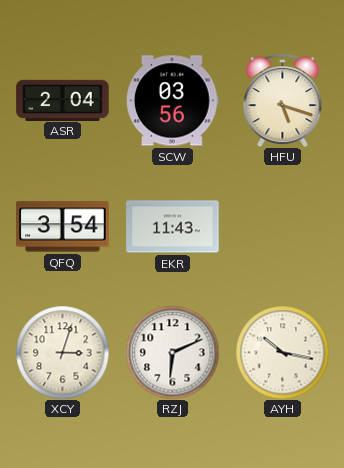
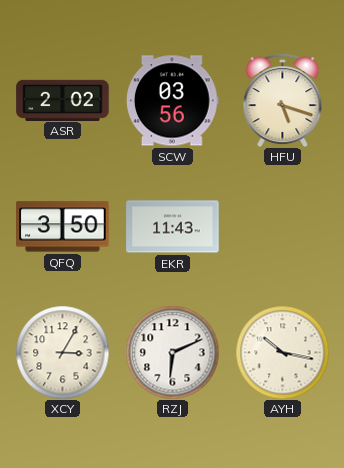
ASR: 2:04 -> 2:02
QFQ: 3:54 -> 3:50
XCY: 3:03 -> 3:05
